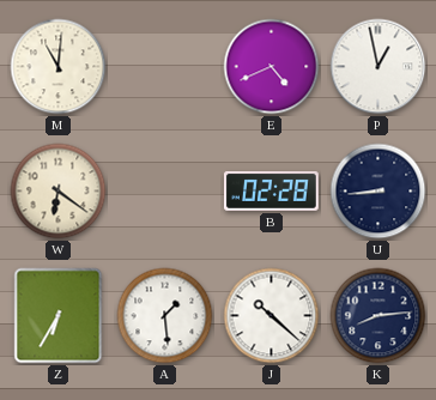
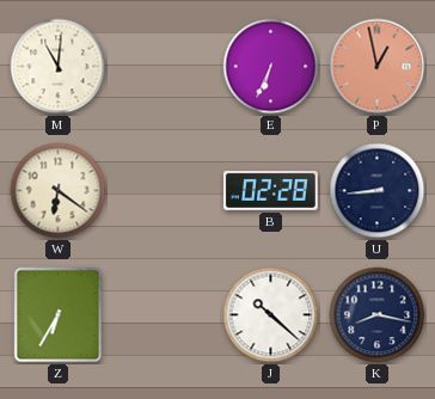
E: 4:41 -> 6:34
P dial: white -> salmon
A: 1:29 -> none
K: 8:14 -> 8:17
